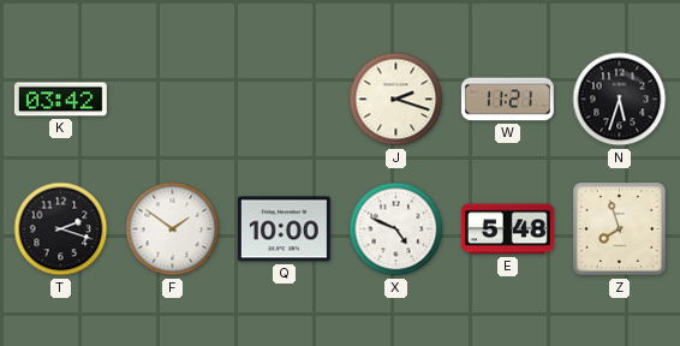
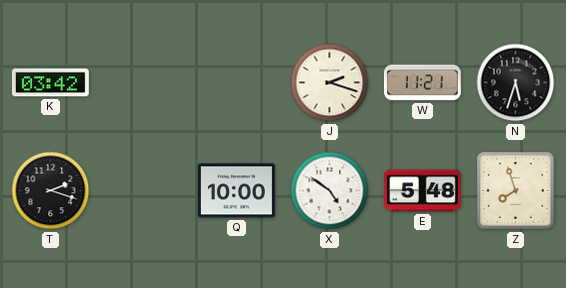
F: 1:51 -> none
X: 4:49 -> 4:51
